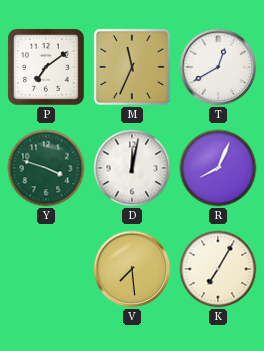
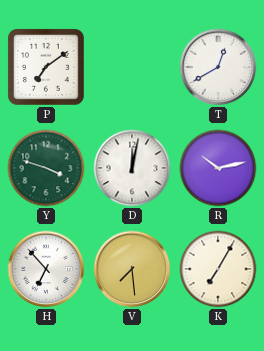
M: 11:34 -> none
R: 8:04 -> 10:13
H: none -> 6:53
